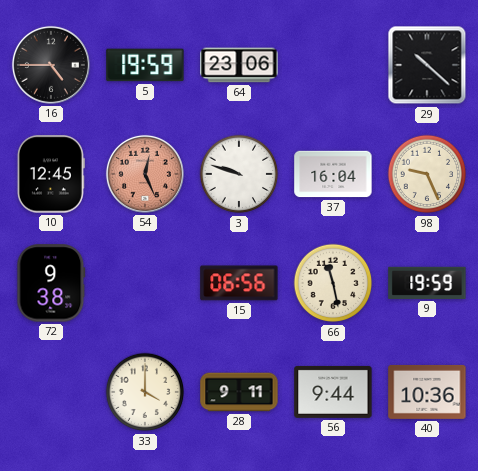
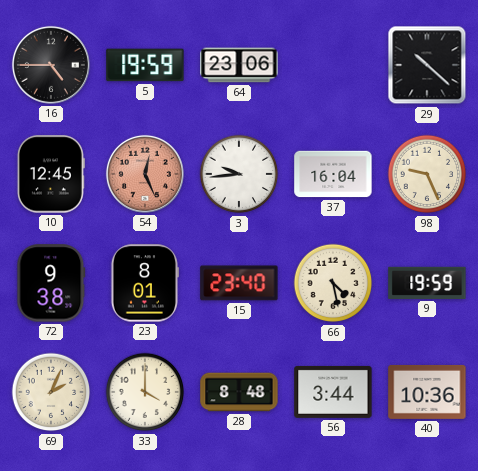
3: 9:48 -> 9:44
23: none -> 8:01
15: 06:56 -> 23:40
66: 11:28 -> 4:28
69: none -> 2:04
28: 9:11 -> 8:48
56: 9:44 -> 3:44
